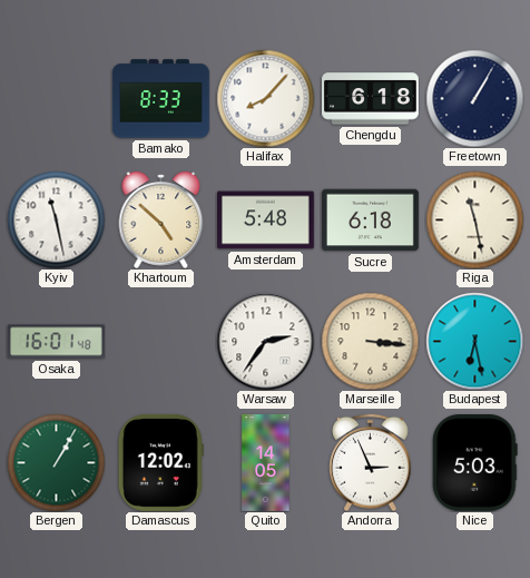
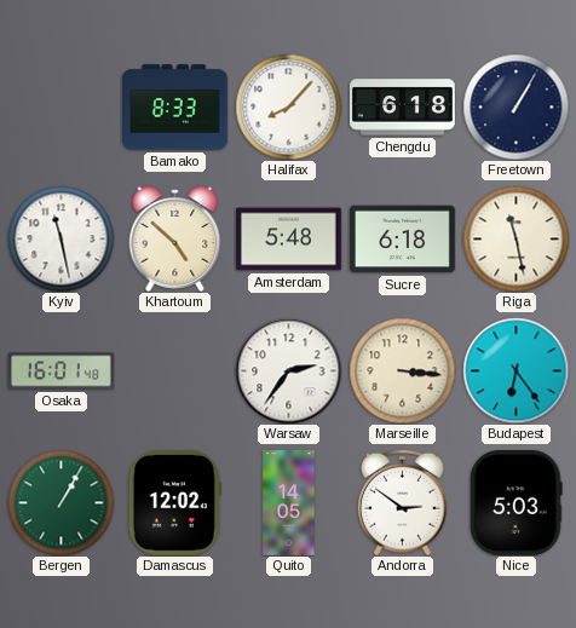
Budapest: 6:28 -> 6:24
Andorra: 2:56 -> 2:51
